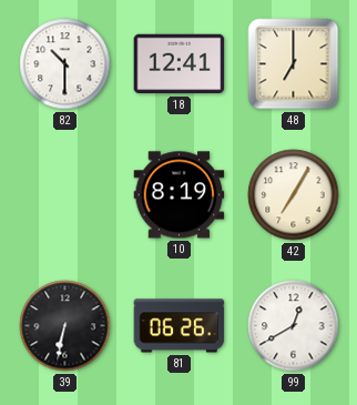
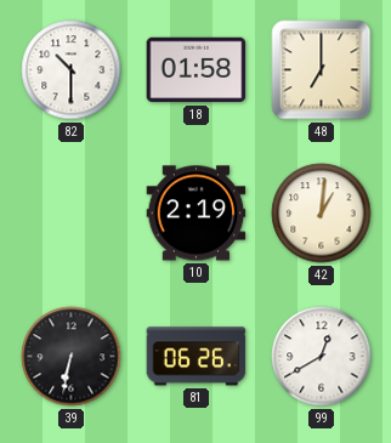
18: 12:41 -> 01:58
10: 8:19 -> 2:19
42: 7:05 -> 1:01
